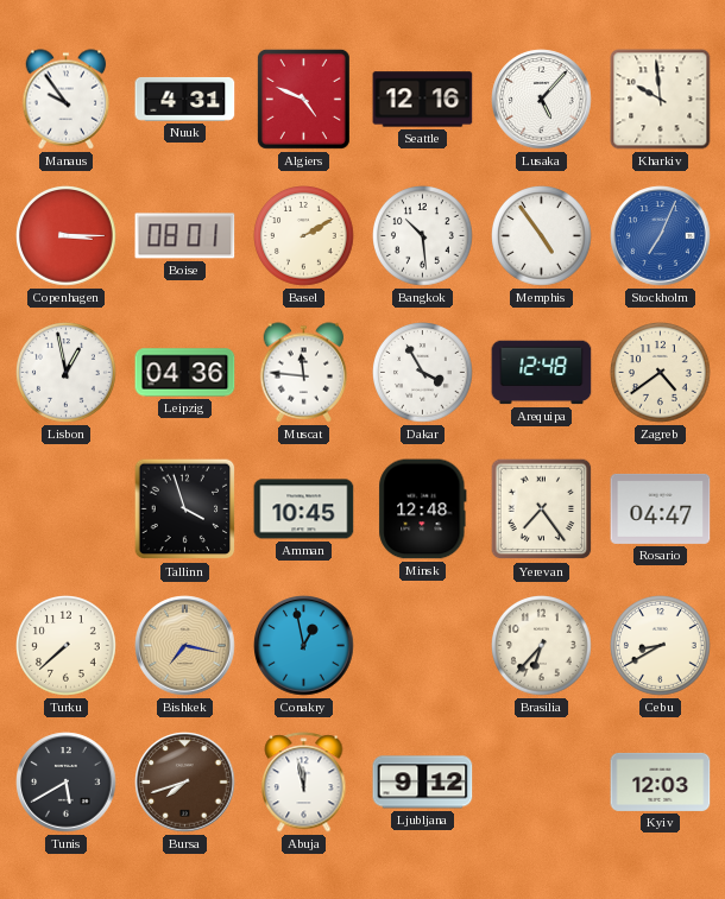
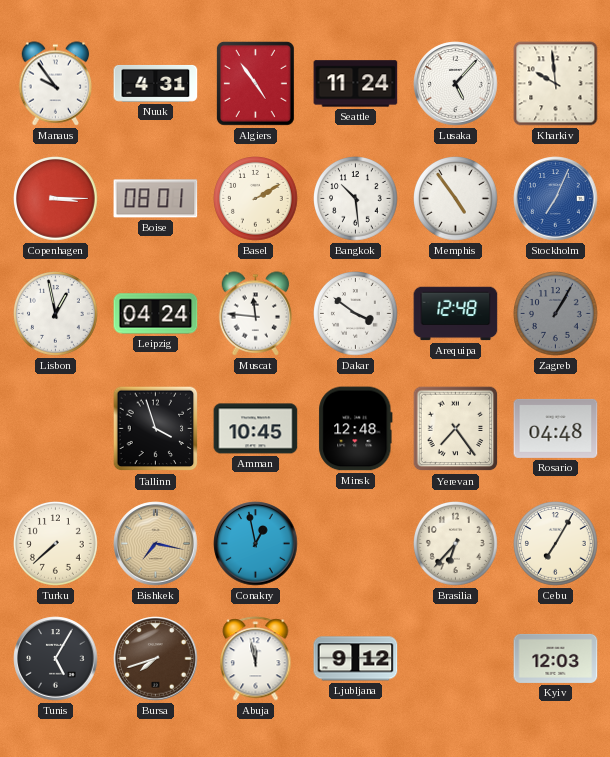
Algiers: 4:49 -> 4:54
Seattle: 12:16 -> 11:24
Leipzig: 04:36 -> 04:24
Dakar: 3:55 -> 3:51
Zagreb: 4:39 -> 1:05
Zagreb dial: cream -> grey
Rosario: 04:47 -> 04:48
Cebu: 8:40 -> 7:05
Tunis: 5:40 -> 5:05
